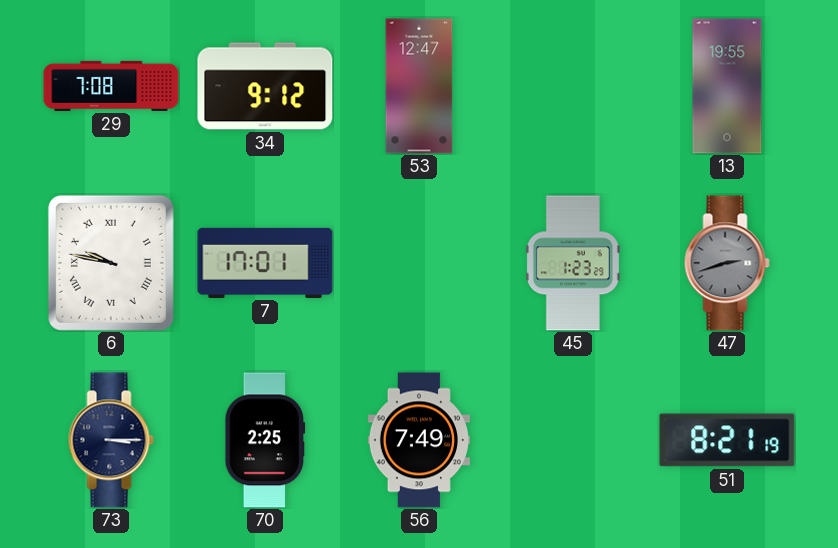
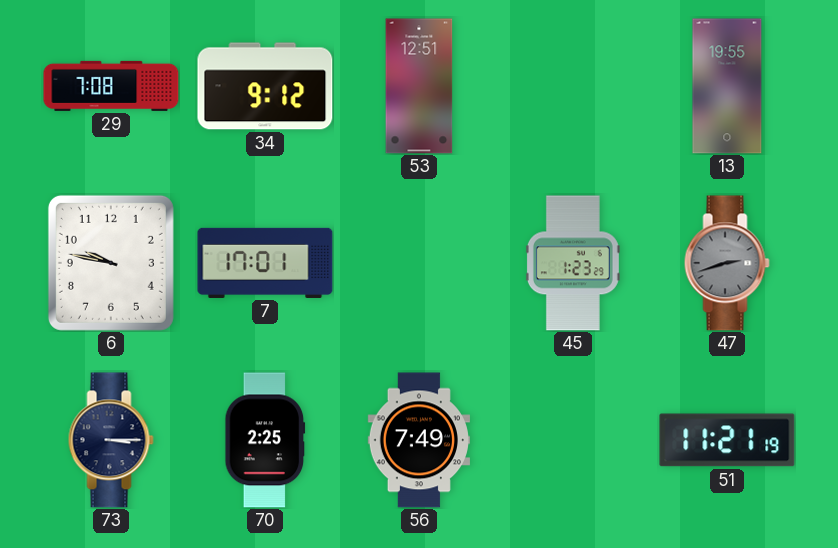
53: 12:47 -> 12:51
6 numerals: Roman -> Arabic
51: 8:21 -> 11:21
